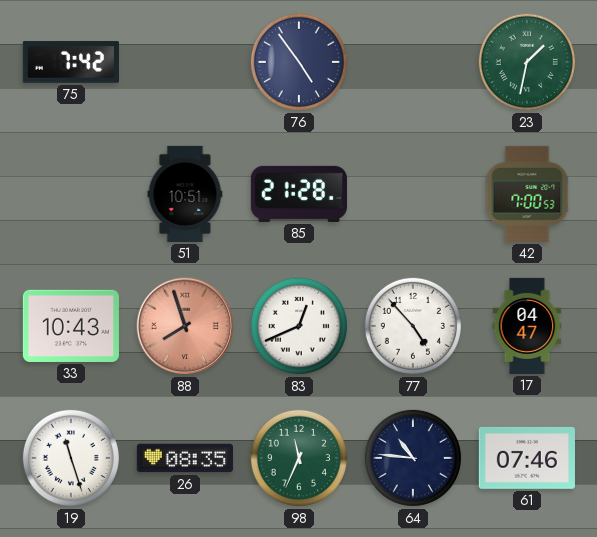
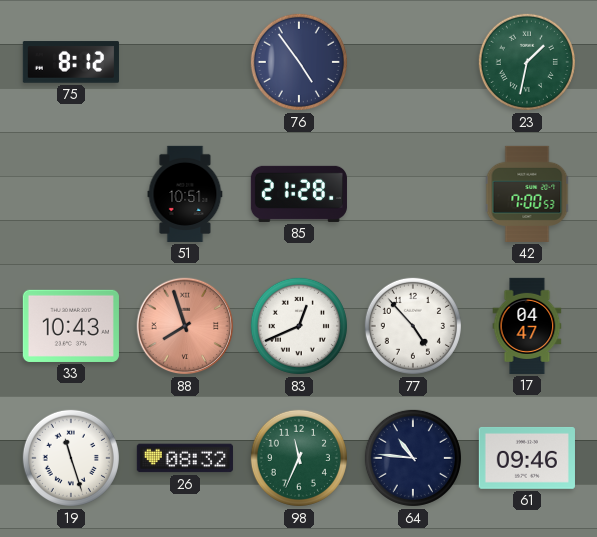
75: 7:42 -> 8:12
26: 08:35 -> 08:32
61: 07:46 -> 09:46
